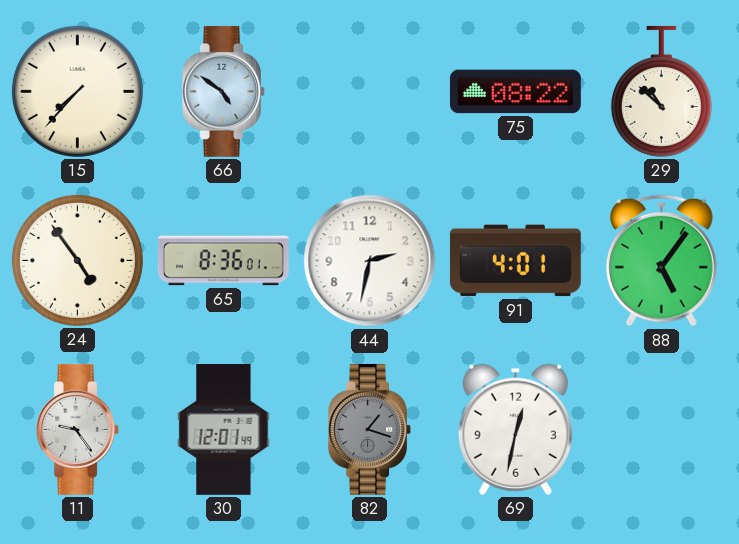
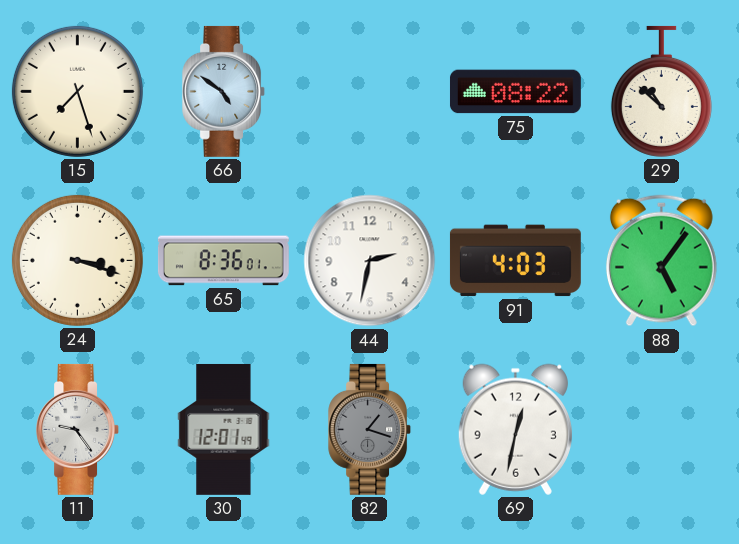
15: 7:37 -> 7:27
24: 4:54 -> 3:18
91: 4:01 -> 4:03
